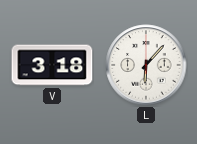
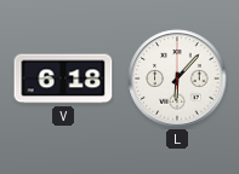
V: 3:18 -> 6:18
